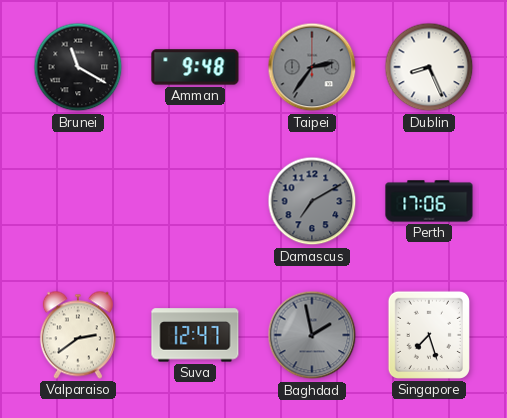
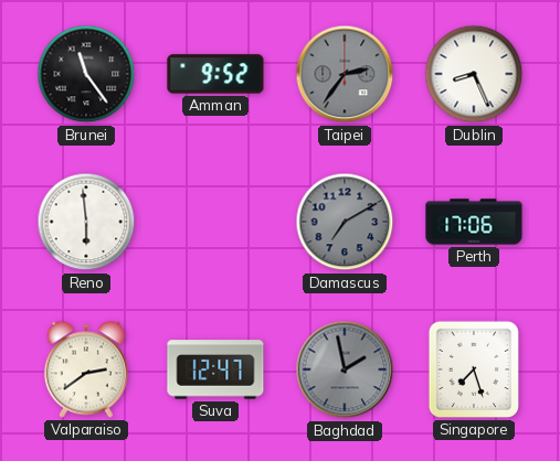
Brunei: 11:20 -> 11:24
Amman: 9:48 -> 9:52
Reno: none -> 5:59
